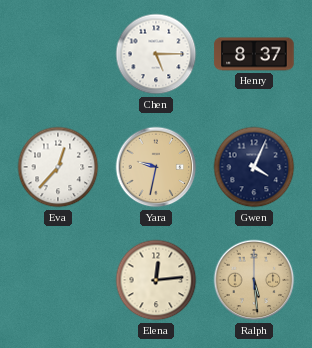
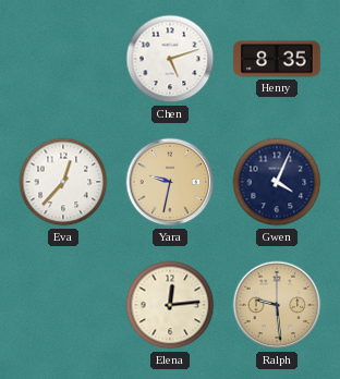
Chen: 5:15 -> 5:12
Henry: 8:37 -> 8:35
Ralph: 5:29 -> 9:29
